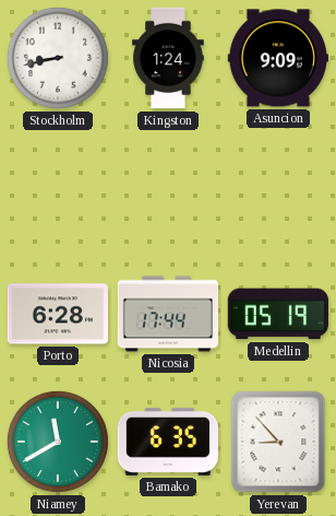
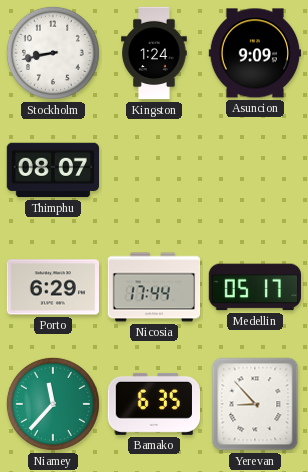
Thimphu: none -> 08:07
Porto: 6:28 -> 6:29
Medellin: 05:19 -> 05:17
Niamey: 11:40 -> 11:37
